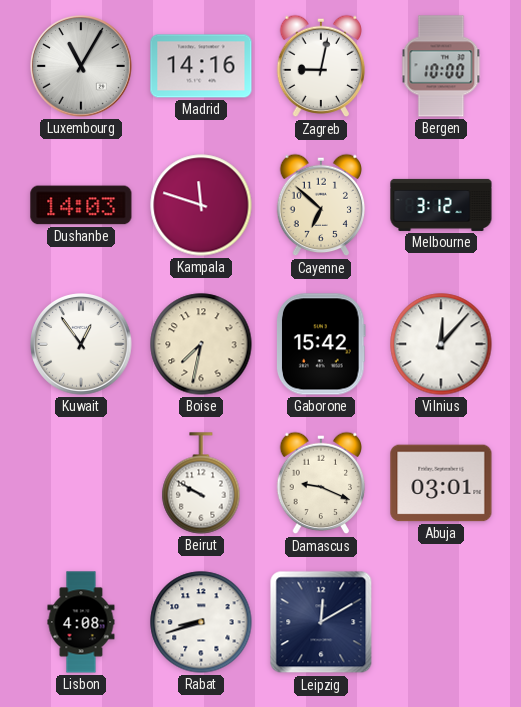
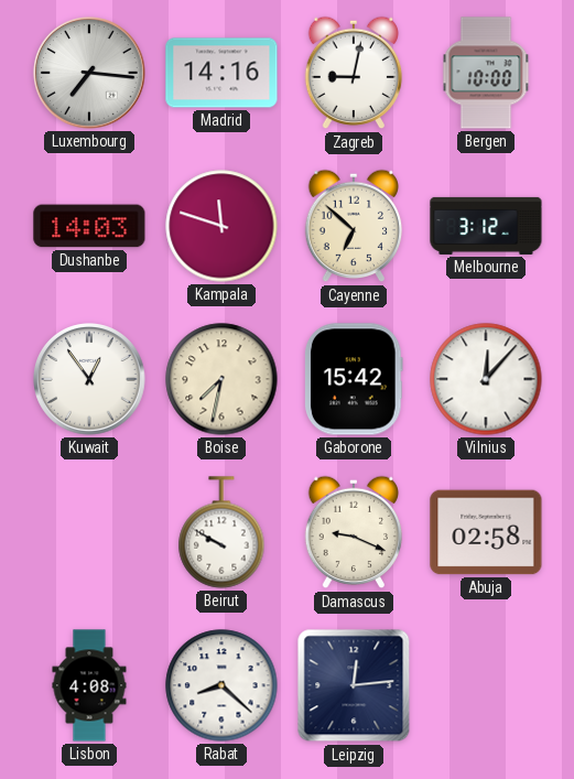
Luxembourg: 11:05 -> 7:16
Abuja: 03:01 -> 02:58
Rabat: 8:42 -> 8:22
Leipzig: 12:10 -> 12:14
